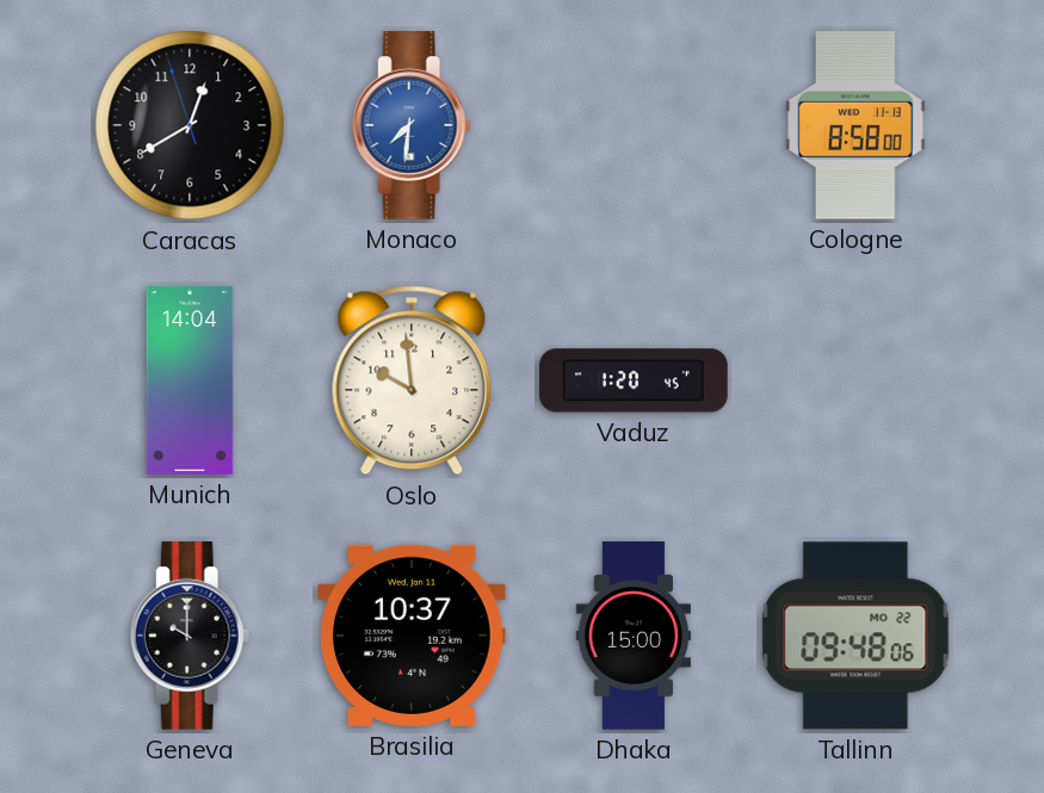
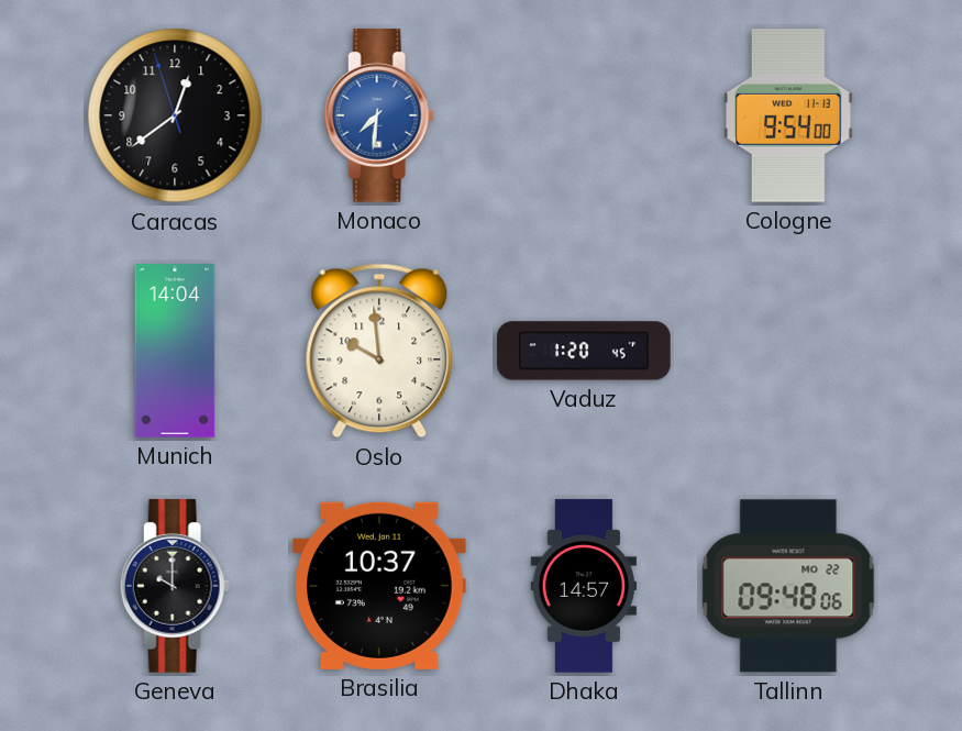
Caracas: 12:39 -> 12:38
Cologne: 8:58 -> 9:54
Dhaka: 15:00 -> 14:57
